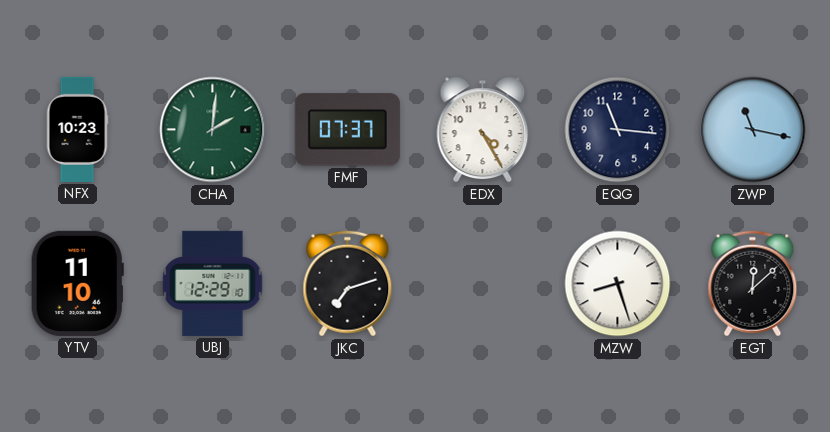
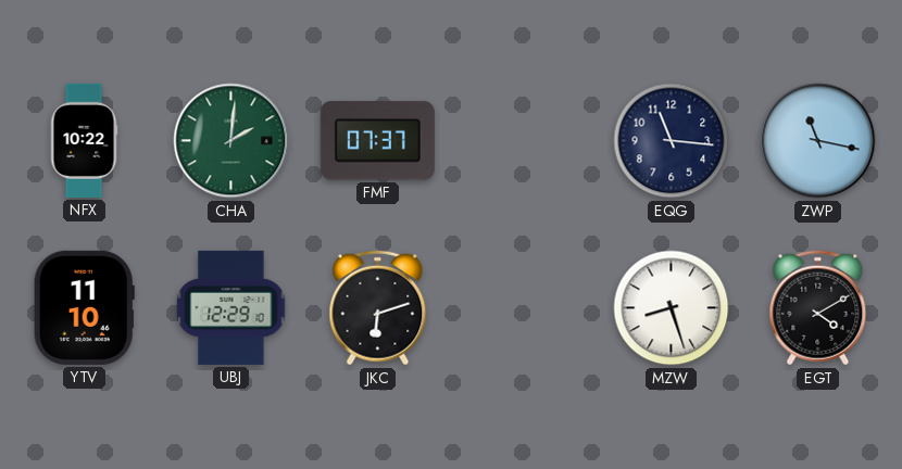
NFX: 10:23 -> 10:22
EDX: 4:25 -> none
JKC: 7:12 -> 6:12
EGT: 12:08 -> 4:10
